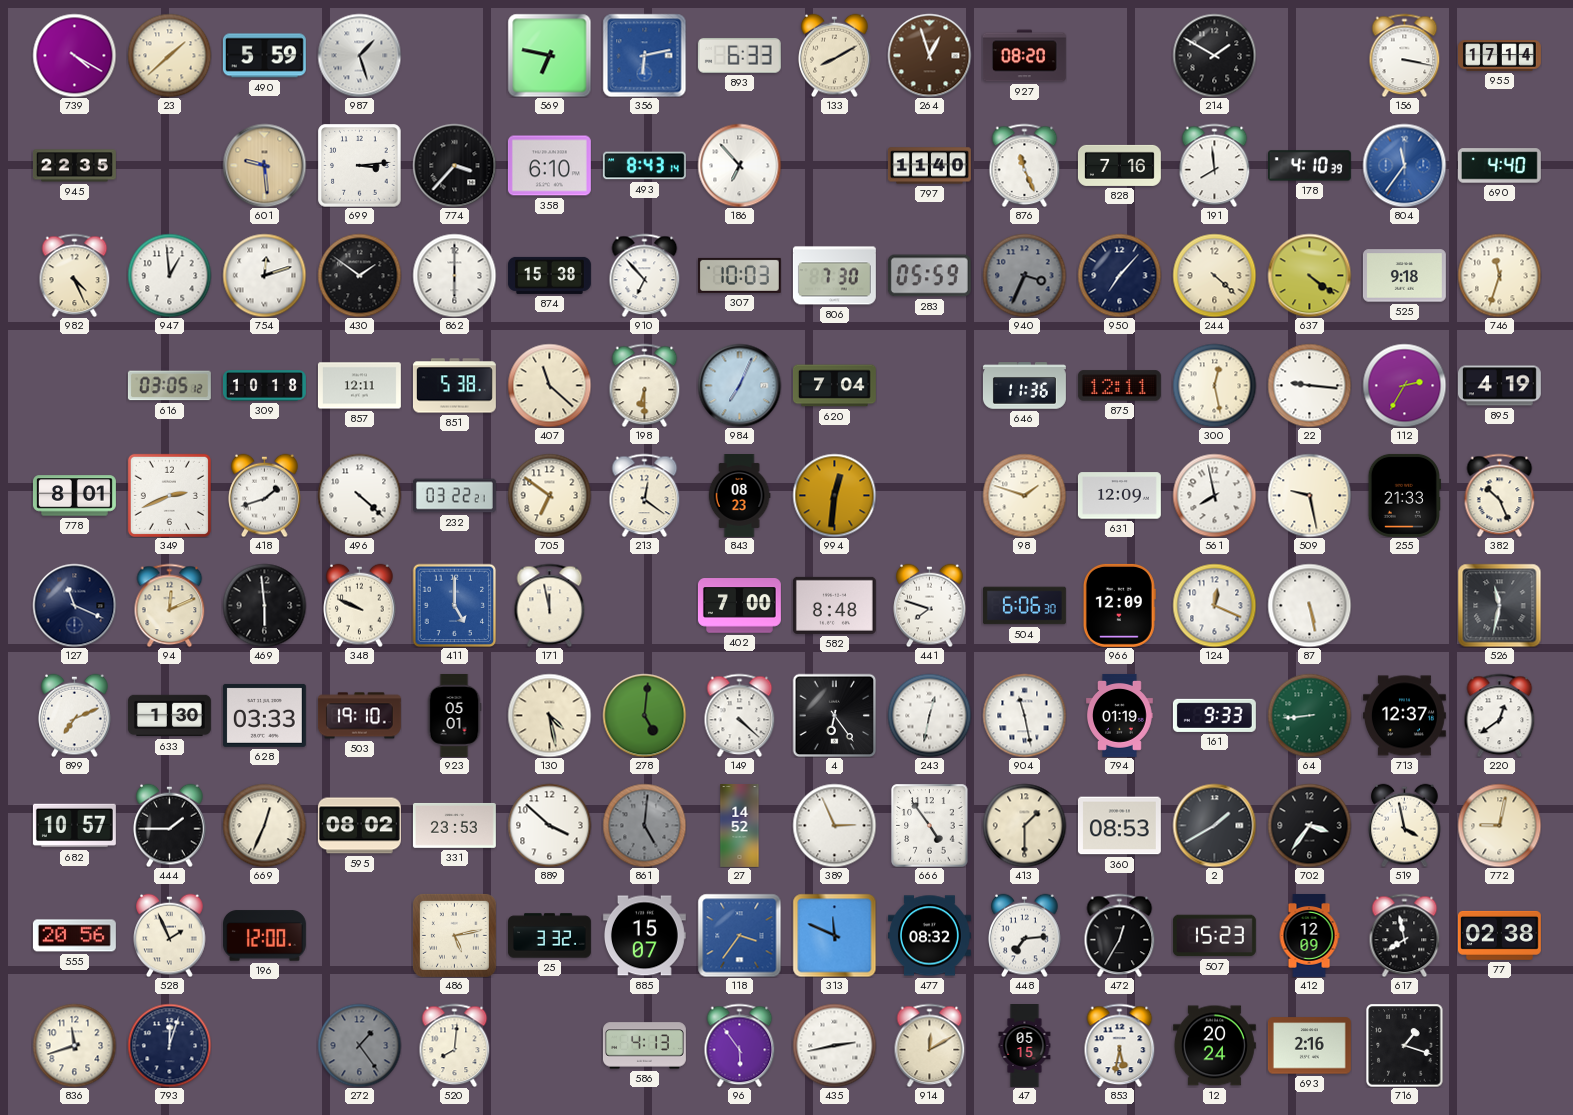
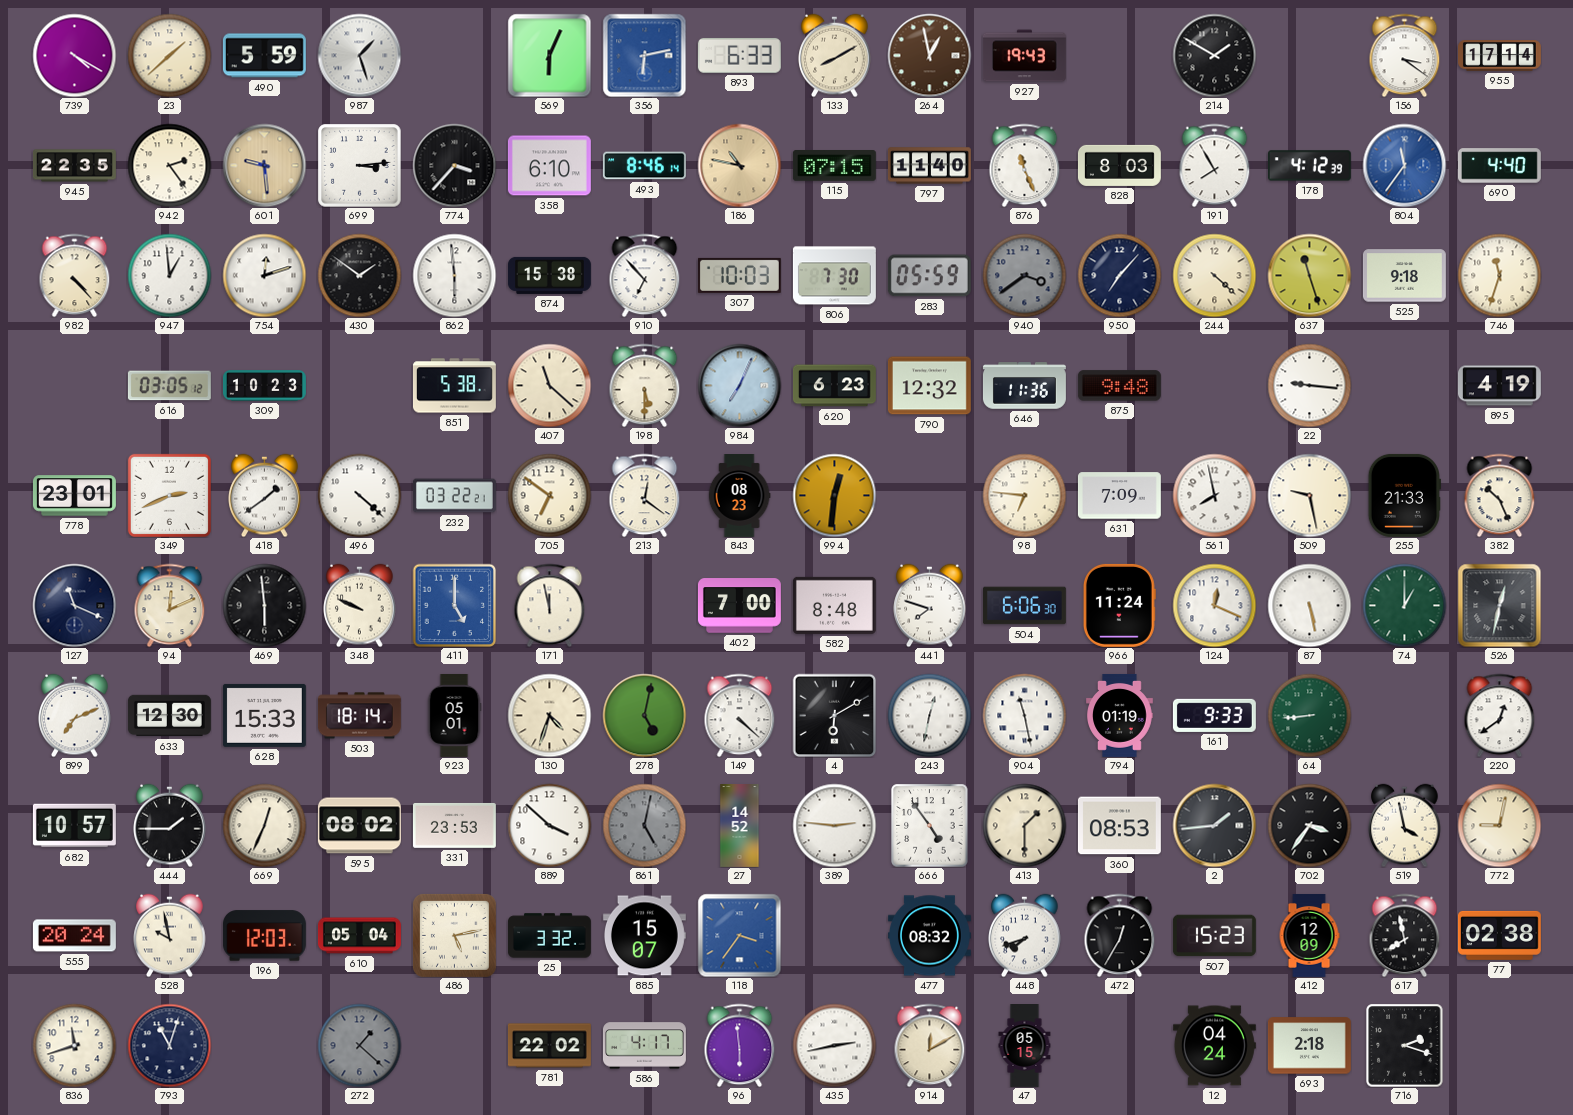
569: 6:47 -> 6:04
264: 12:57 -> 12:58
927: 08:20 -> 19:43
156: 3:17 -> 3:21
942: none -> 2:24
493: 8:43 -> 8:46
186: 6:53 -> 10:47
186 dial: white -> champagne
115: none -> 07:15
828: 7:16 -> 8:03
191: 7:59 -> 7:55
178: 4:10 -> 4:12
982: 4:26 -> 4:23
862: 6:00 -> 5:59
940: 3:34 -> 3:39
637: 4:21 -> 11:27
309: 10:18 -> 10:23
857: 12:11 -> none
198: 6:30 -> 5:30
620: 7:04 -> 6:23
790: none -> 12:32
875: 12:11 -> 9:48
300: 12:28 -> none
112: 2:35 -> none
778: 8:01 -> 23:01
418: 1:42 -> 1:39
98: 1:48 -> 6:46
631: 12:09 -> 7:09
966: 12:09 -> 11:24
74: none -> 1:00
526: 11:32 -> 12:32
633: 1:30 -> 12:30
628: 03:33 -> 15:33
503: 19:10 -> 18:14
130: 4:28 -> 4:33
278: 5:01 -> 5:02
4: 6:24 -> 6:10
713: 12:37 -> none
861: 5:01 -> 5:02
389: 2:56 -> 2:46
2: 1:40 -> 1:44
555: 20:56 -> 20:24
528: 1:56 -> 9:58
196: 12:00 -> 12:03
610: none -> 05:04
313: 11:49 -> none
448: 7:14 -> 7:42
793: 12:03 -> 11:03
272: 1:24 -> 1:22
520: 8:01 -> none
781: none -> 22:02
586: 4:13 -> 4:17
96: 5:54 -> 5:59
853: 5:32 -> none
12: 20:24 -> 04:24
693: 2:16 -> 2:18
716: 1:18 -> 2:18
